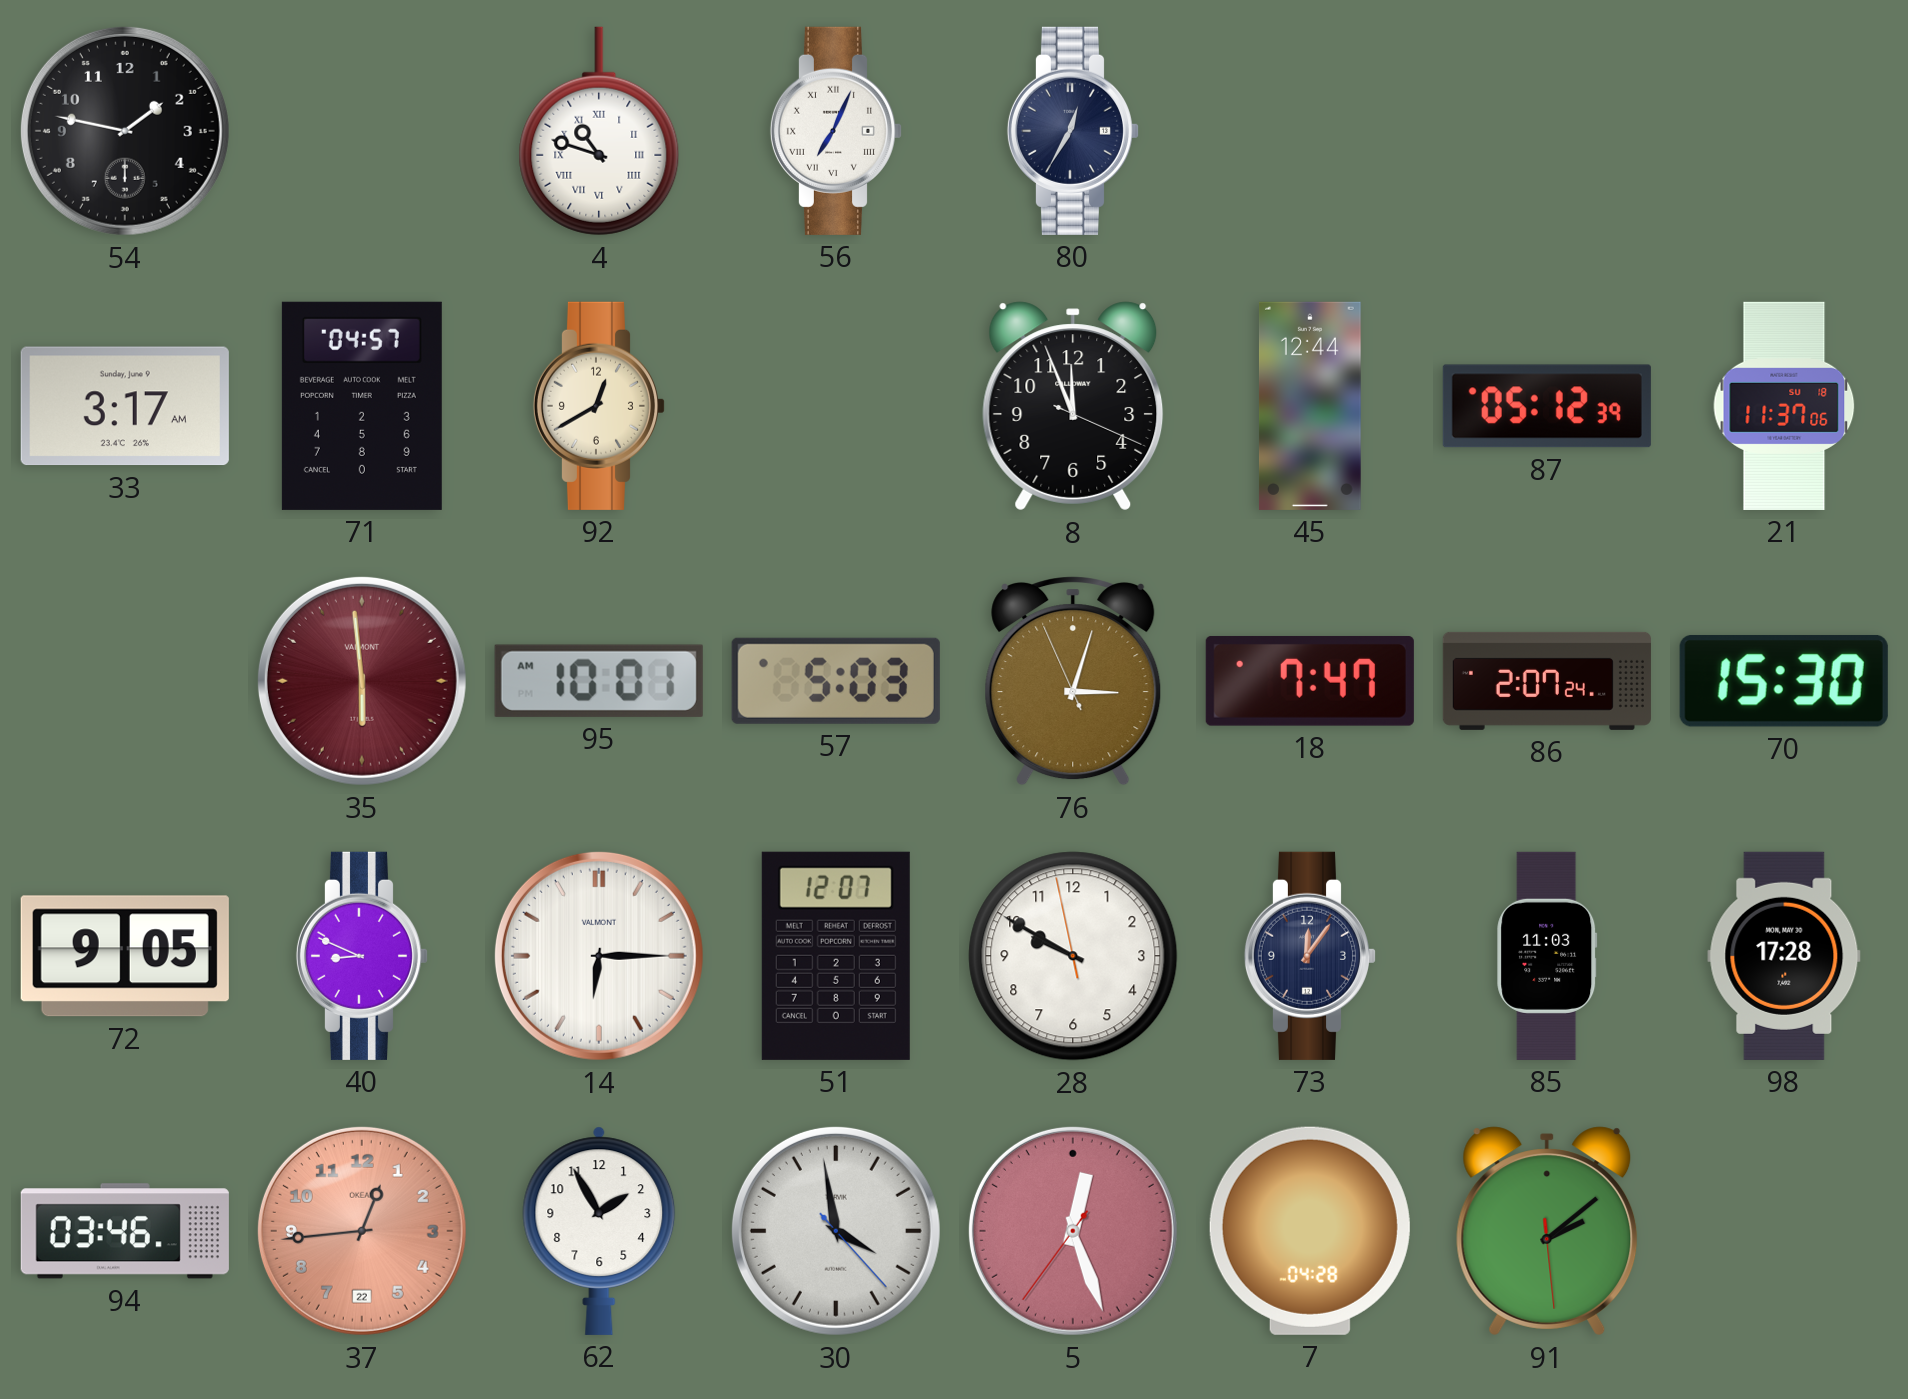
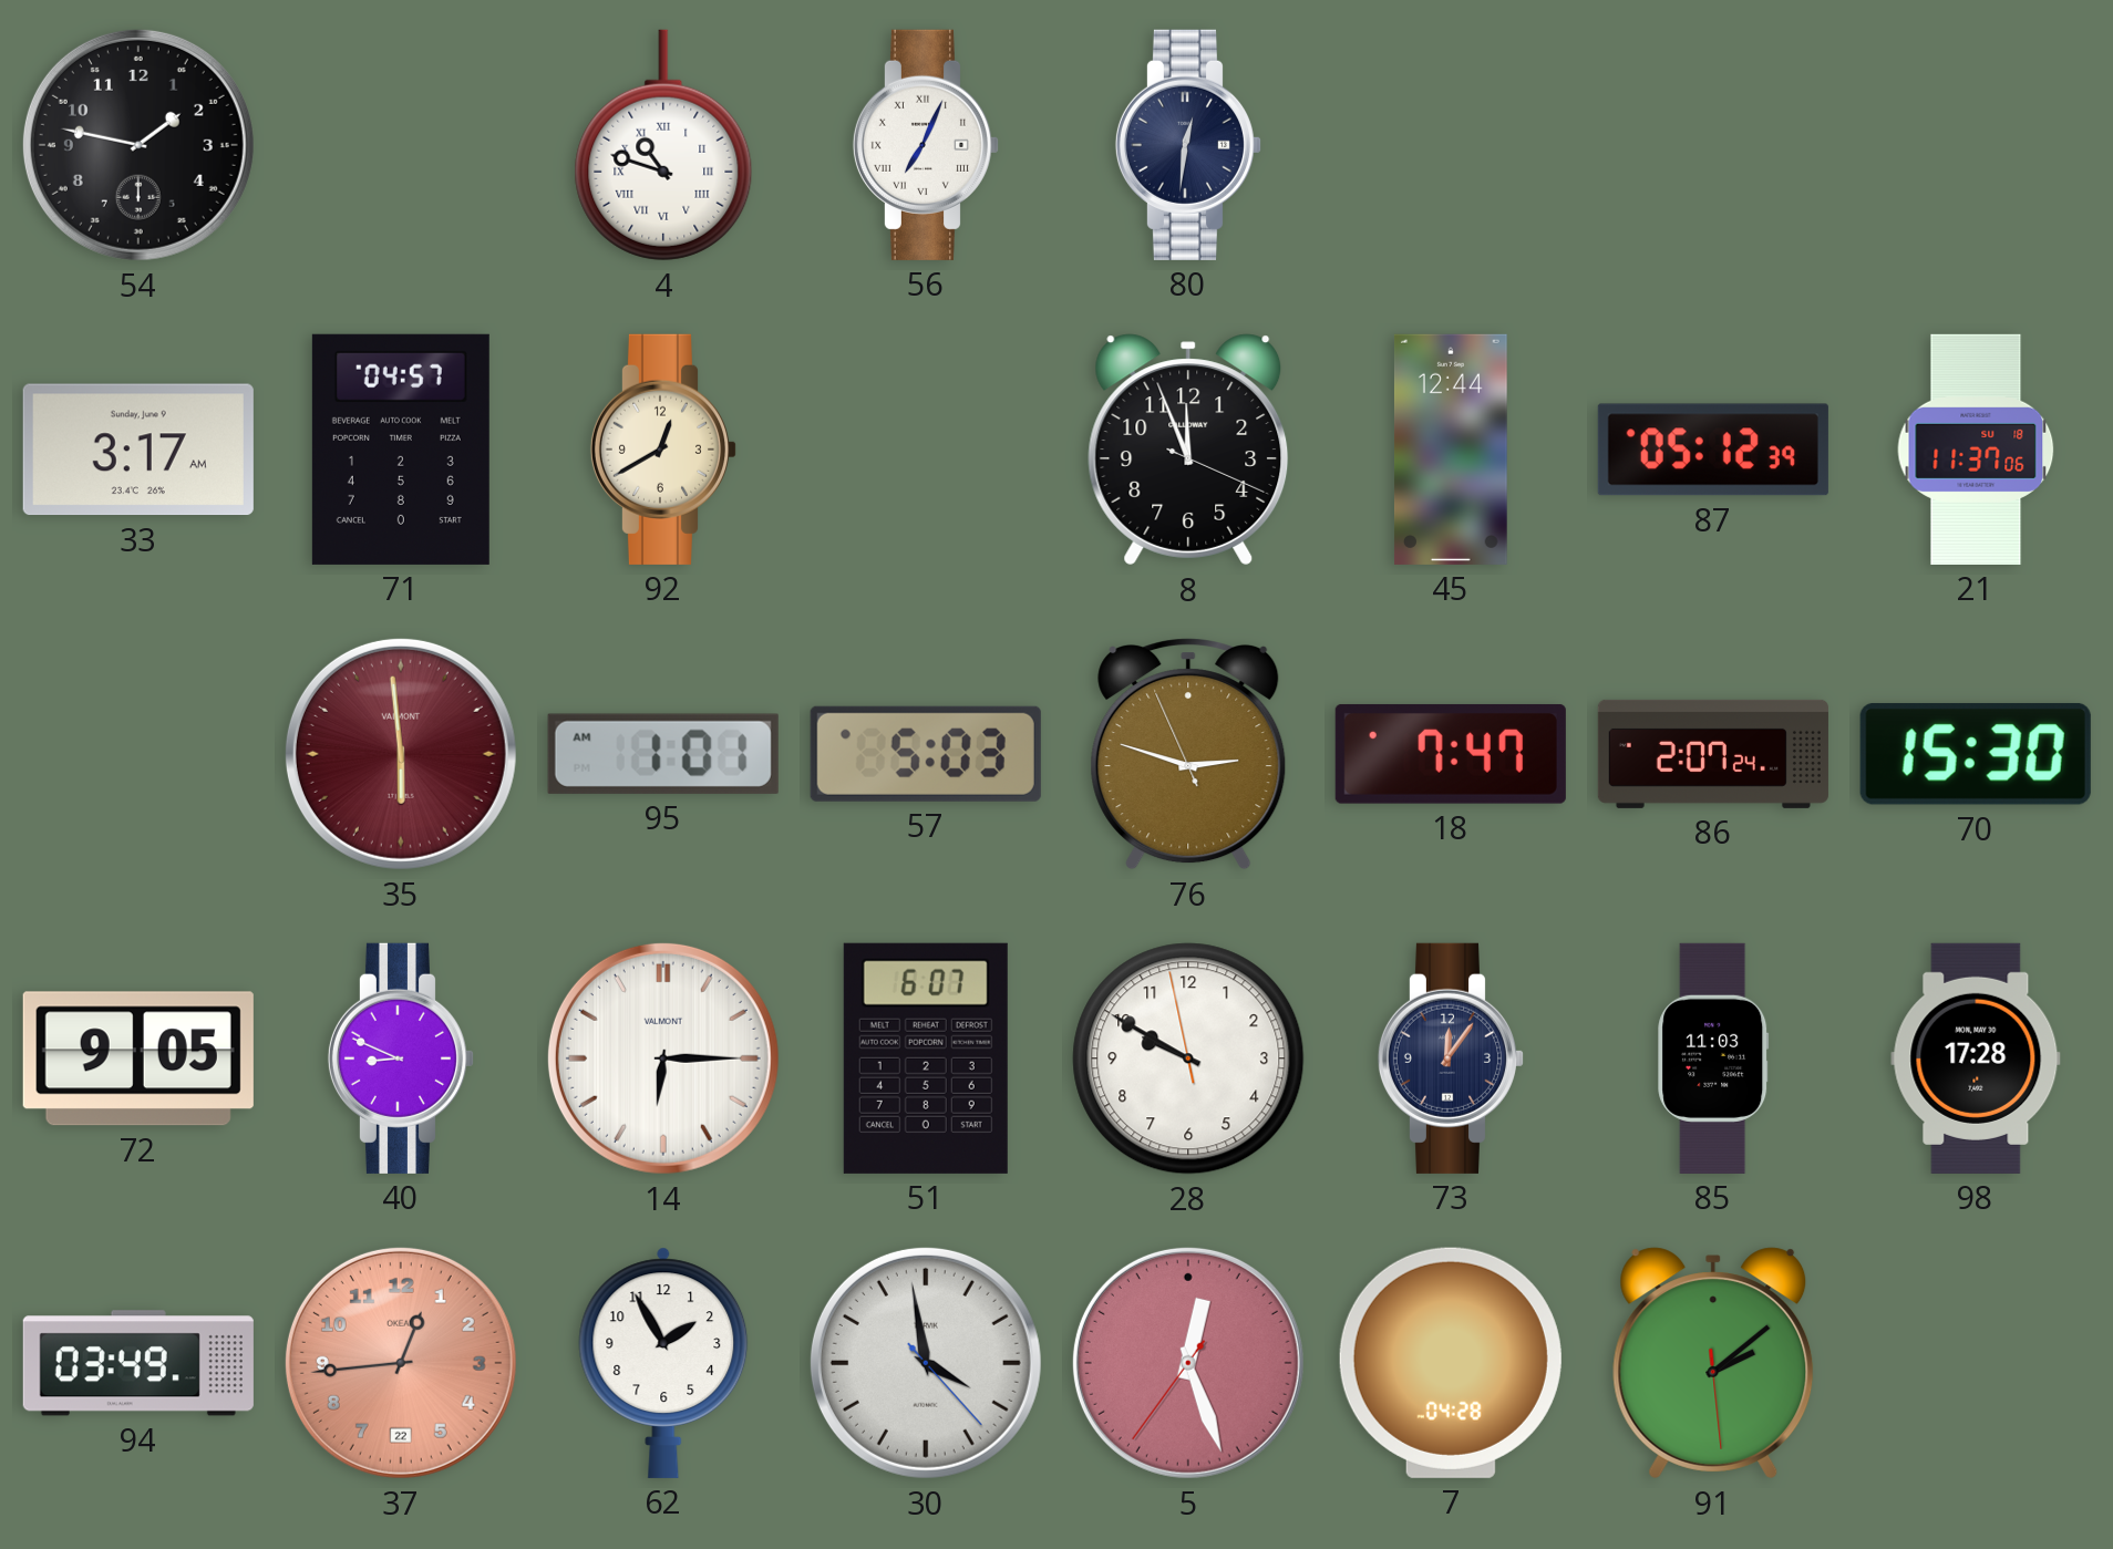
80: 12:35 -> 12:31
95: 10:01 -> 1:01
76: 3:02 -> 2:47
51: 12:07 -> 6:07
94: 03:46 -> 03:49
